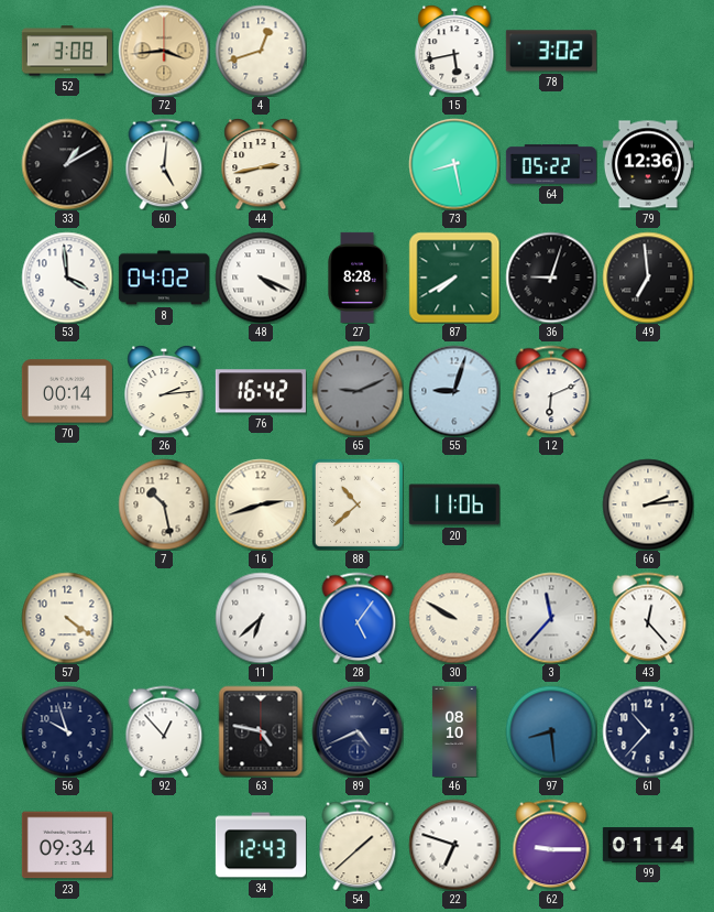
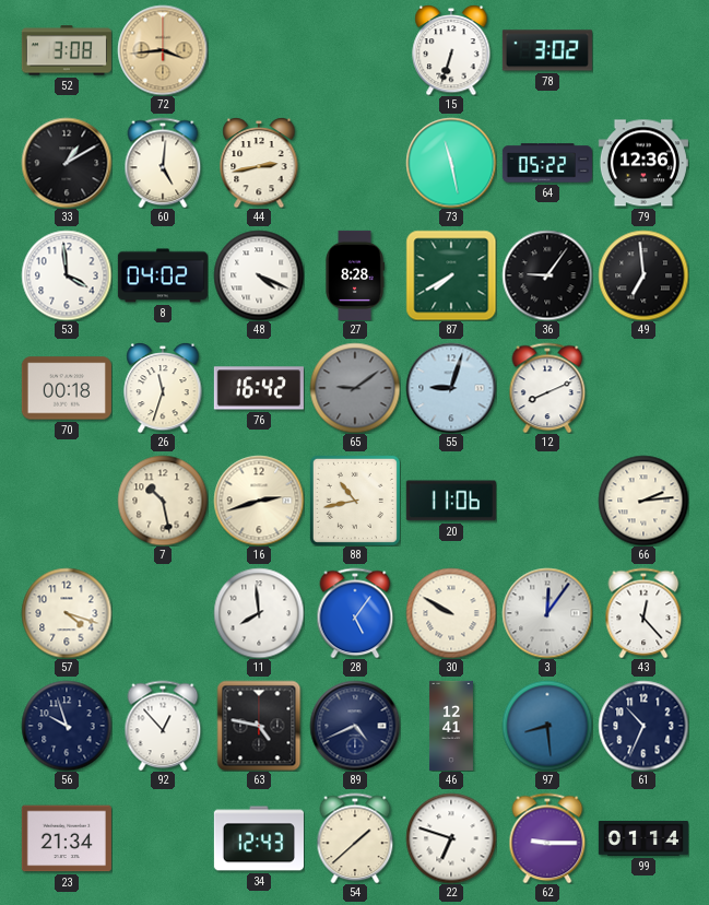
4: 12:42 -> none
15: 5:43 -> 6:33
73: 8:28 -> 11:28
36: 9:03 -> 9:06
70: 00:14 -> 00:18
26: 2:14 -> 11:33
65: 9:11 -> 9:09
12: 6:11 -> 8:11
88: 10:38 -> 10:43
57: 4:21 -> 4:18
11: 6:38 -> 7:59
3: 11:37 -> 12:06
46: 08:10 -> 12:41
61: 10:37 -> 10:34
23: 09:34 -> 21:34
